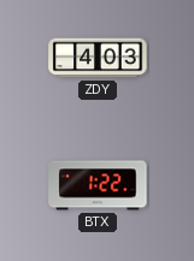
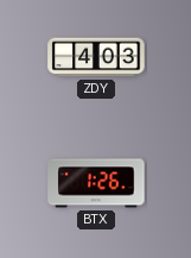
BTX: 1:22 -> 1:26
